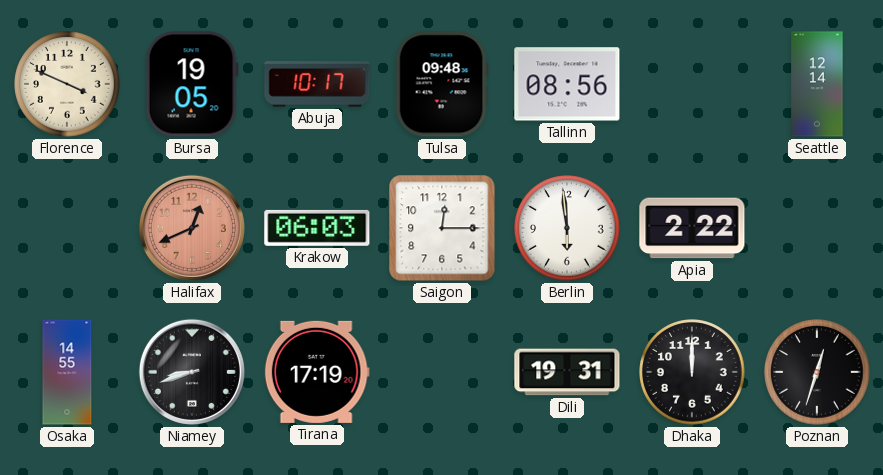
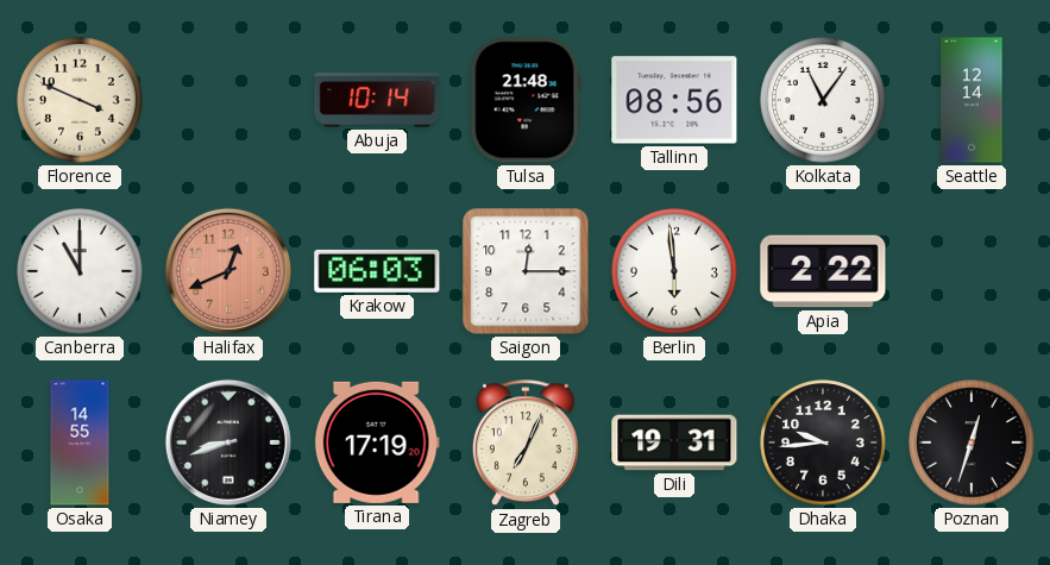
Bursa: 19:05 -> none
Abuja: 10:17 -> 10:14
Tulsa: 09:48 -> 21:48
Kolkata: none -> 11:06
Canberra: none -> 11:00
Zagreb: none -> 7:04
Dhaka: 12:00 -> 9:44
